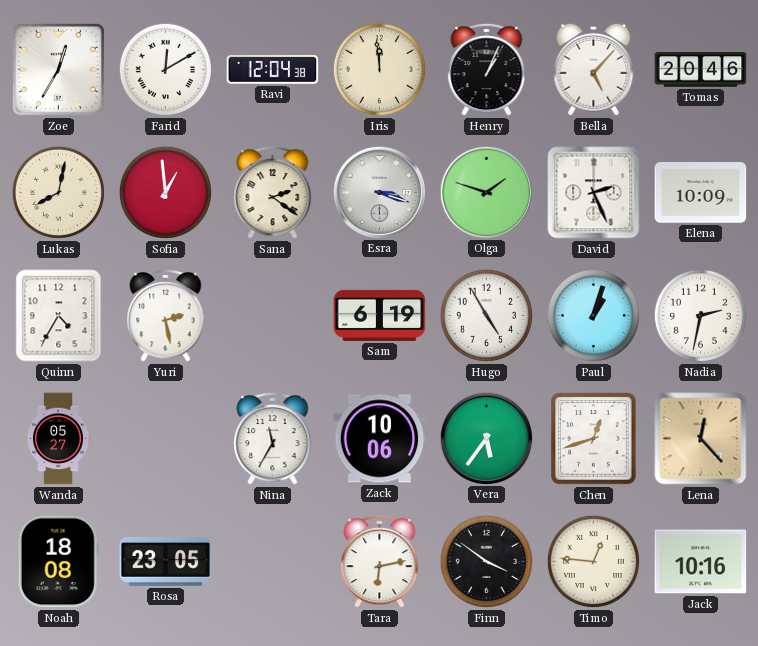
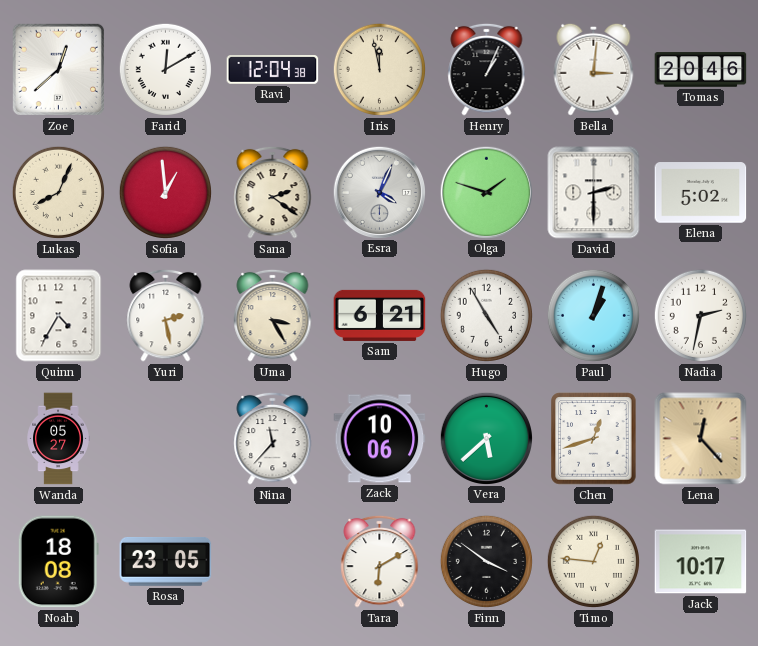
Zoe: 12:35 -> 12:38
Iris: 11:59 -> 11:58
Bella: 5:07 -> 3:01
Lukas: 8:02 -> 8:04
Esra: 3:18 -> 4:04
David: 2:26 -> 2:30
Elena: 10:09 -> 5:02
Uma: none -> 3:25
Sam: 6:19 -> 6:21
Nina: 11:35 -> 11:37
Vera: 5:36 -> 5:38
Tara: 6:13 -> 6:10
Jack: 10:16 -> 10:17
